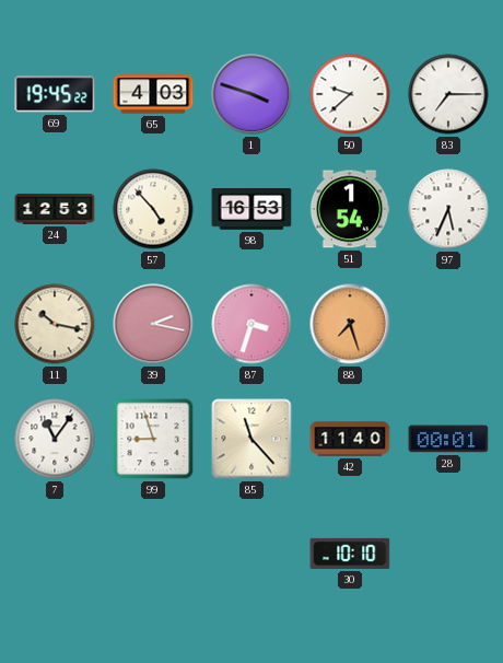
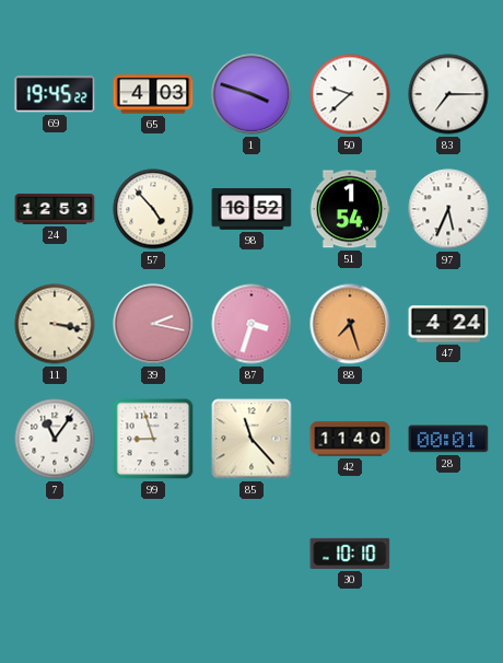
98: 16:53 -> 16:52
11: 10:17 -> 3:17
47: none -> 4:24
